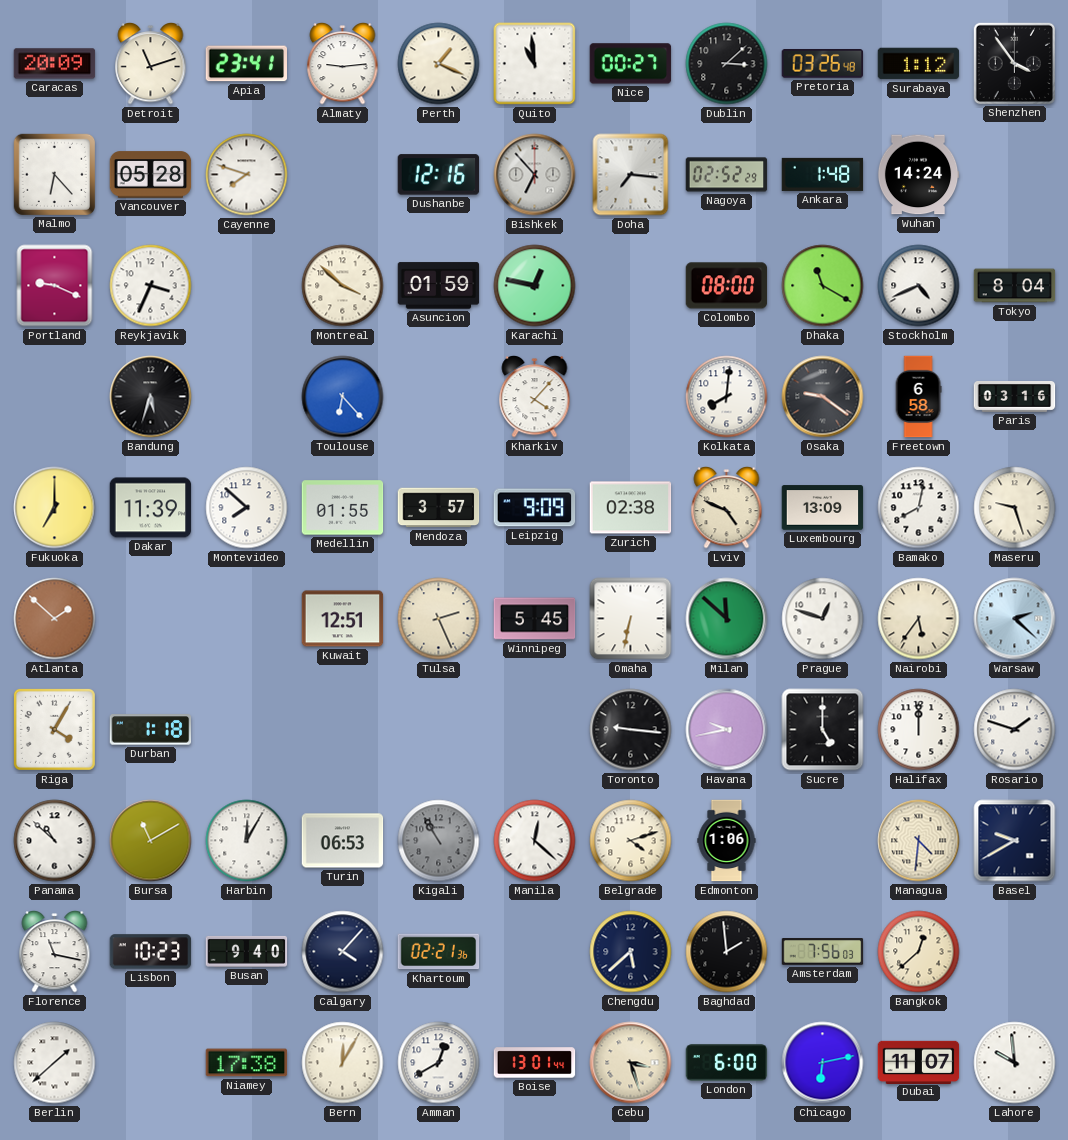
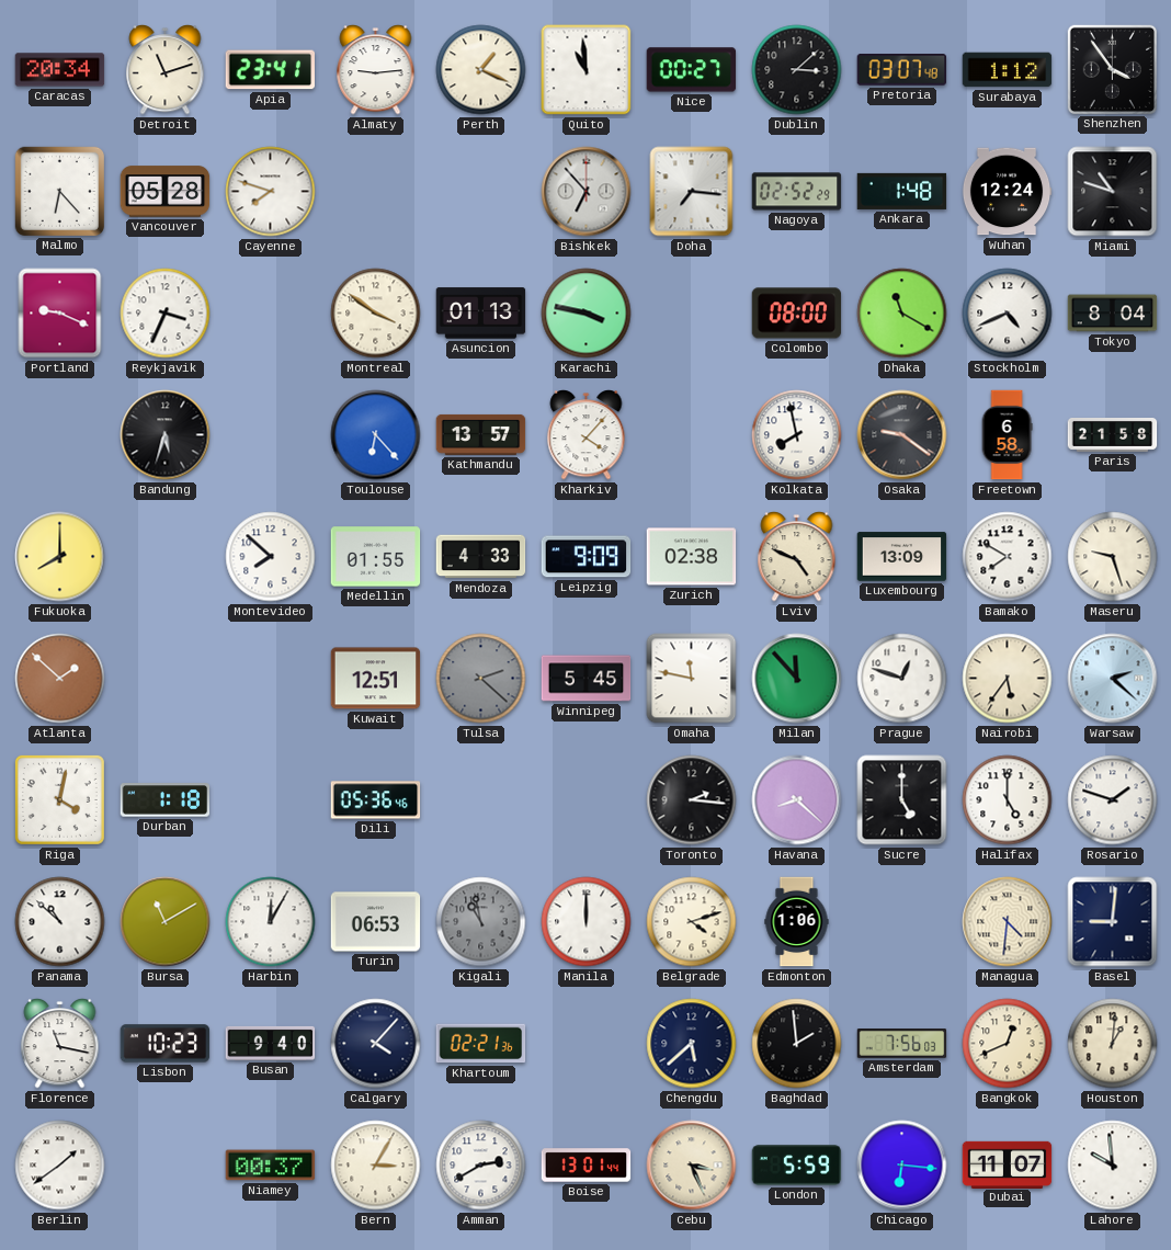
Caracas: 20:09 -> 20:34
Pretoria: 03:26 -> 03:07
Dushanbe: 12:16 -> none
Wuhan: 14:24 -> 12:24
Miami: none -> 10:48
Montreal: 3:52 -> 3:51
Asuncion: 01:59 -> 01:13
Karachi: 12:47 -> 3:47
Kathmandu: none -> 13:57
Kolkata: 8:01 -> 7:58
Paris: 03:16 -> 21:58
Fukuoka: 7:00 -> 8:00
Dakar: 11:39 -> none
Mendoza: 3:57 -> 4:33
Bamako: 8:02 -> 7:50
Tulsa: 2:26 -> 2:22
Tulsa dial: cream -> grey
Omaha: 6:32 -> 11:47
Milan: 11:52 -> 11:53
Riga: 4:05 -> 4:02
Dili: none -> 05:36
Toronto: 9:16 -> 2:16
Havana: 9:43 -> 8:22
Halifax: 12:00 -> 5:00
Kigali: 10:55 -> 10:58
Manila: 12:22 -> 12:00
Basel: 9:40 -> 9:01
Bangkok: 12:38 -> 12:41
Houston: none -> 1:01
Berlin: 1:38 -> 1:39
Niamey: 17:38 -> 00:37
Bern: 12:05 -> 3:05
Amman: 12:40 -> 2:40
Cebu: 3:27 -> 3:26
London: 6:00 -> 5:59
Chicago: 6:13 -> 6:16
